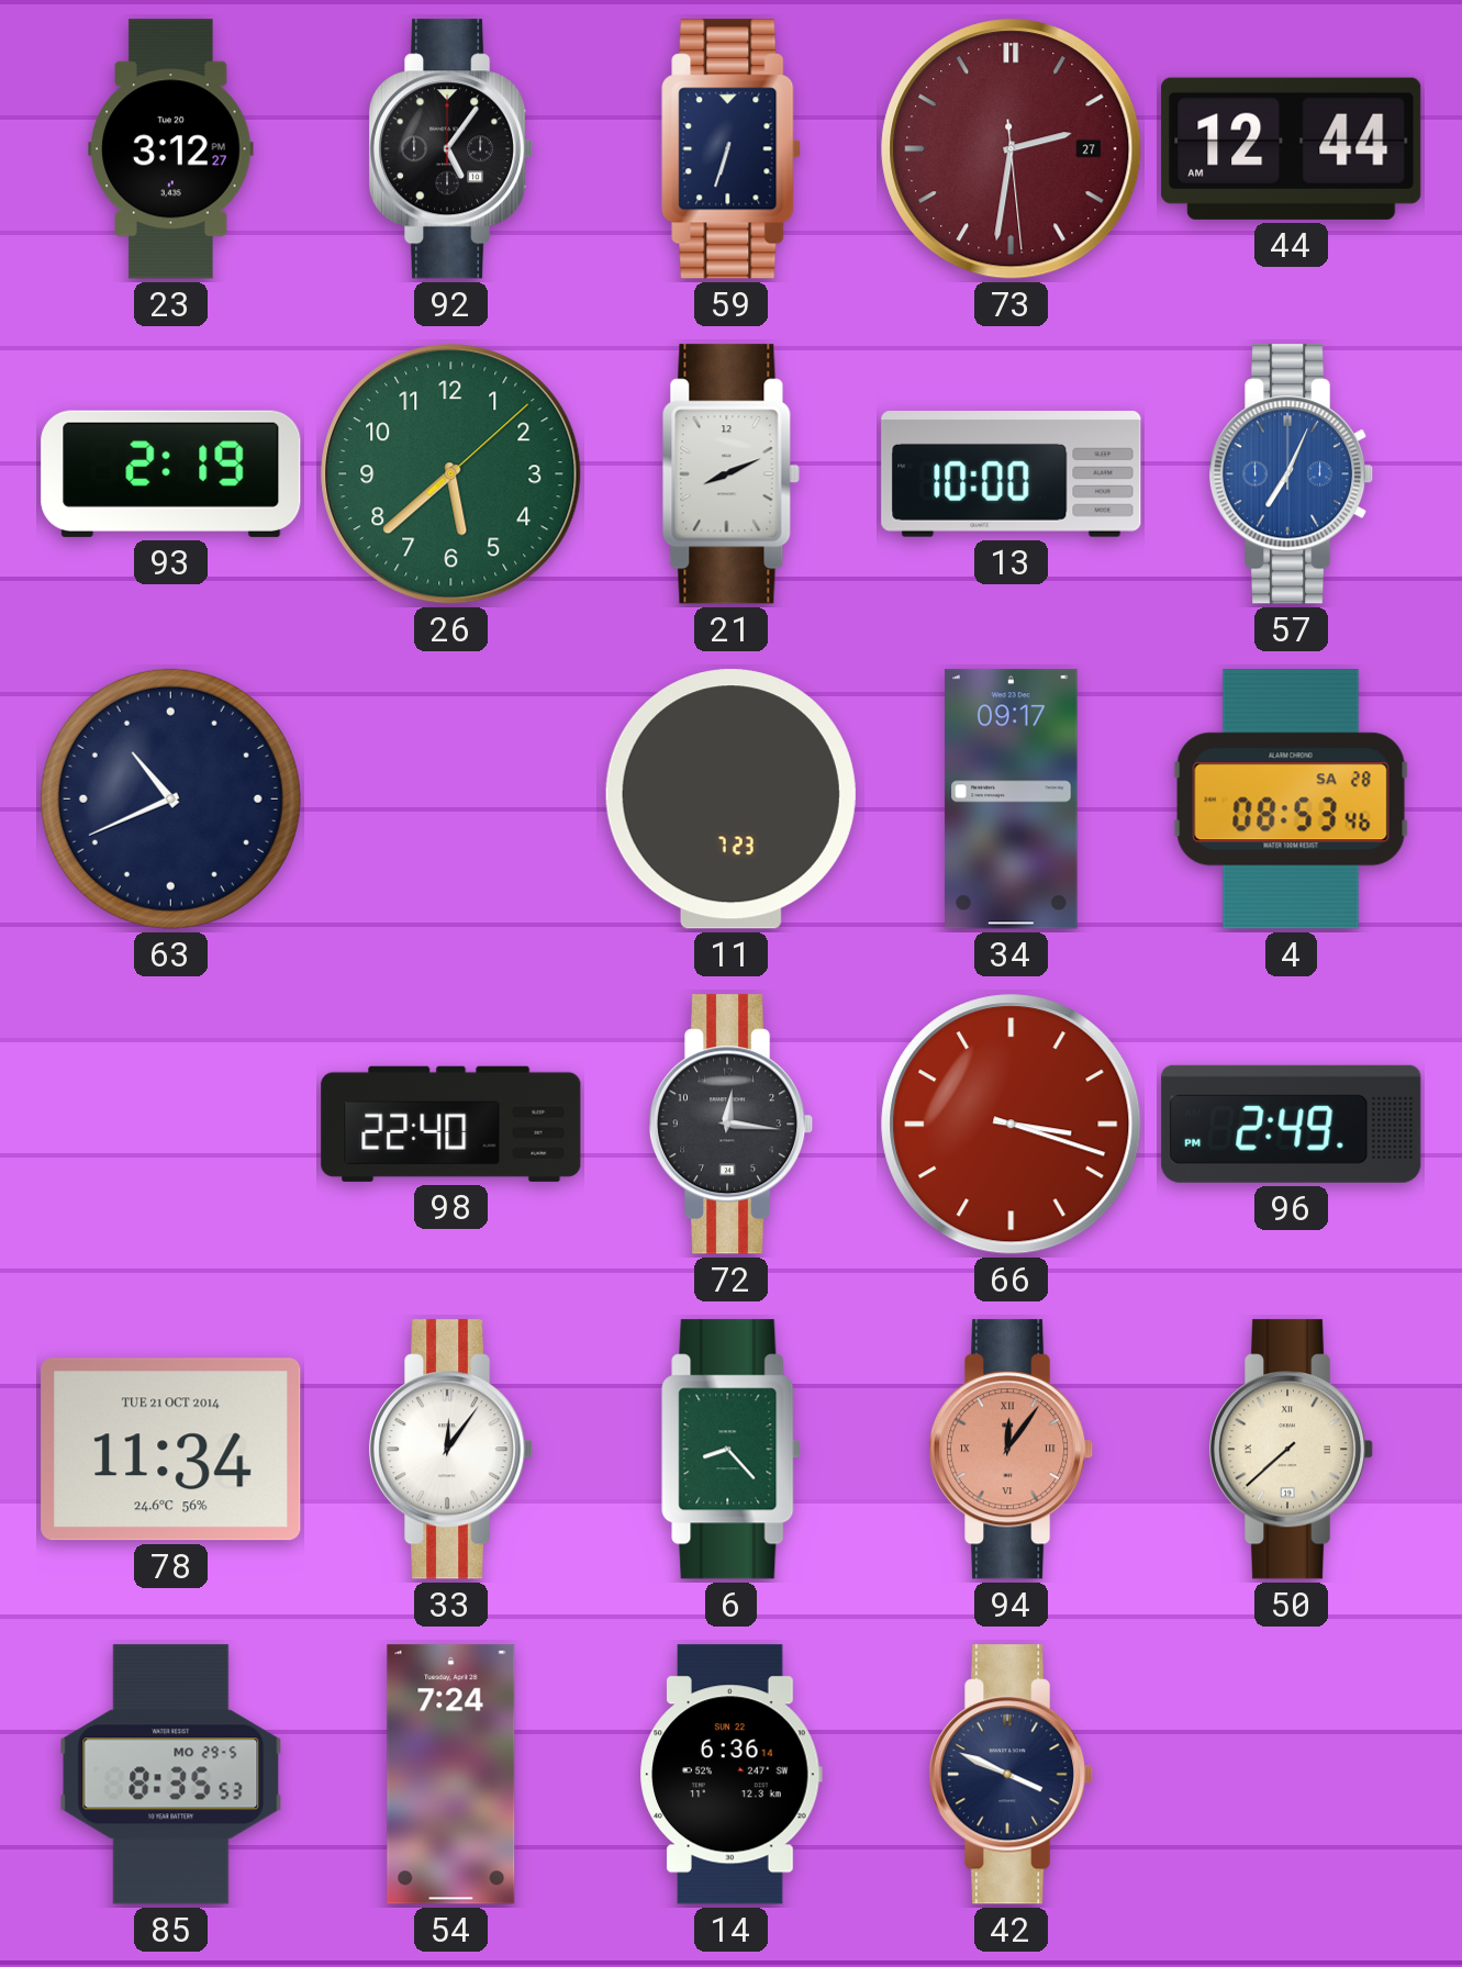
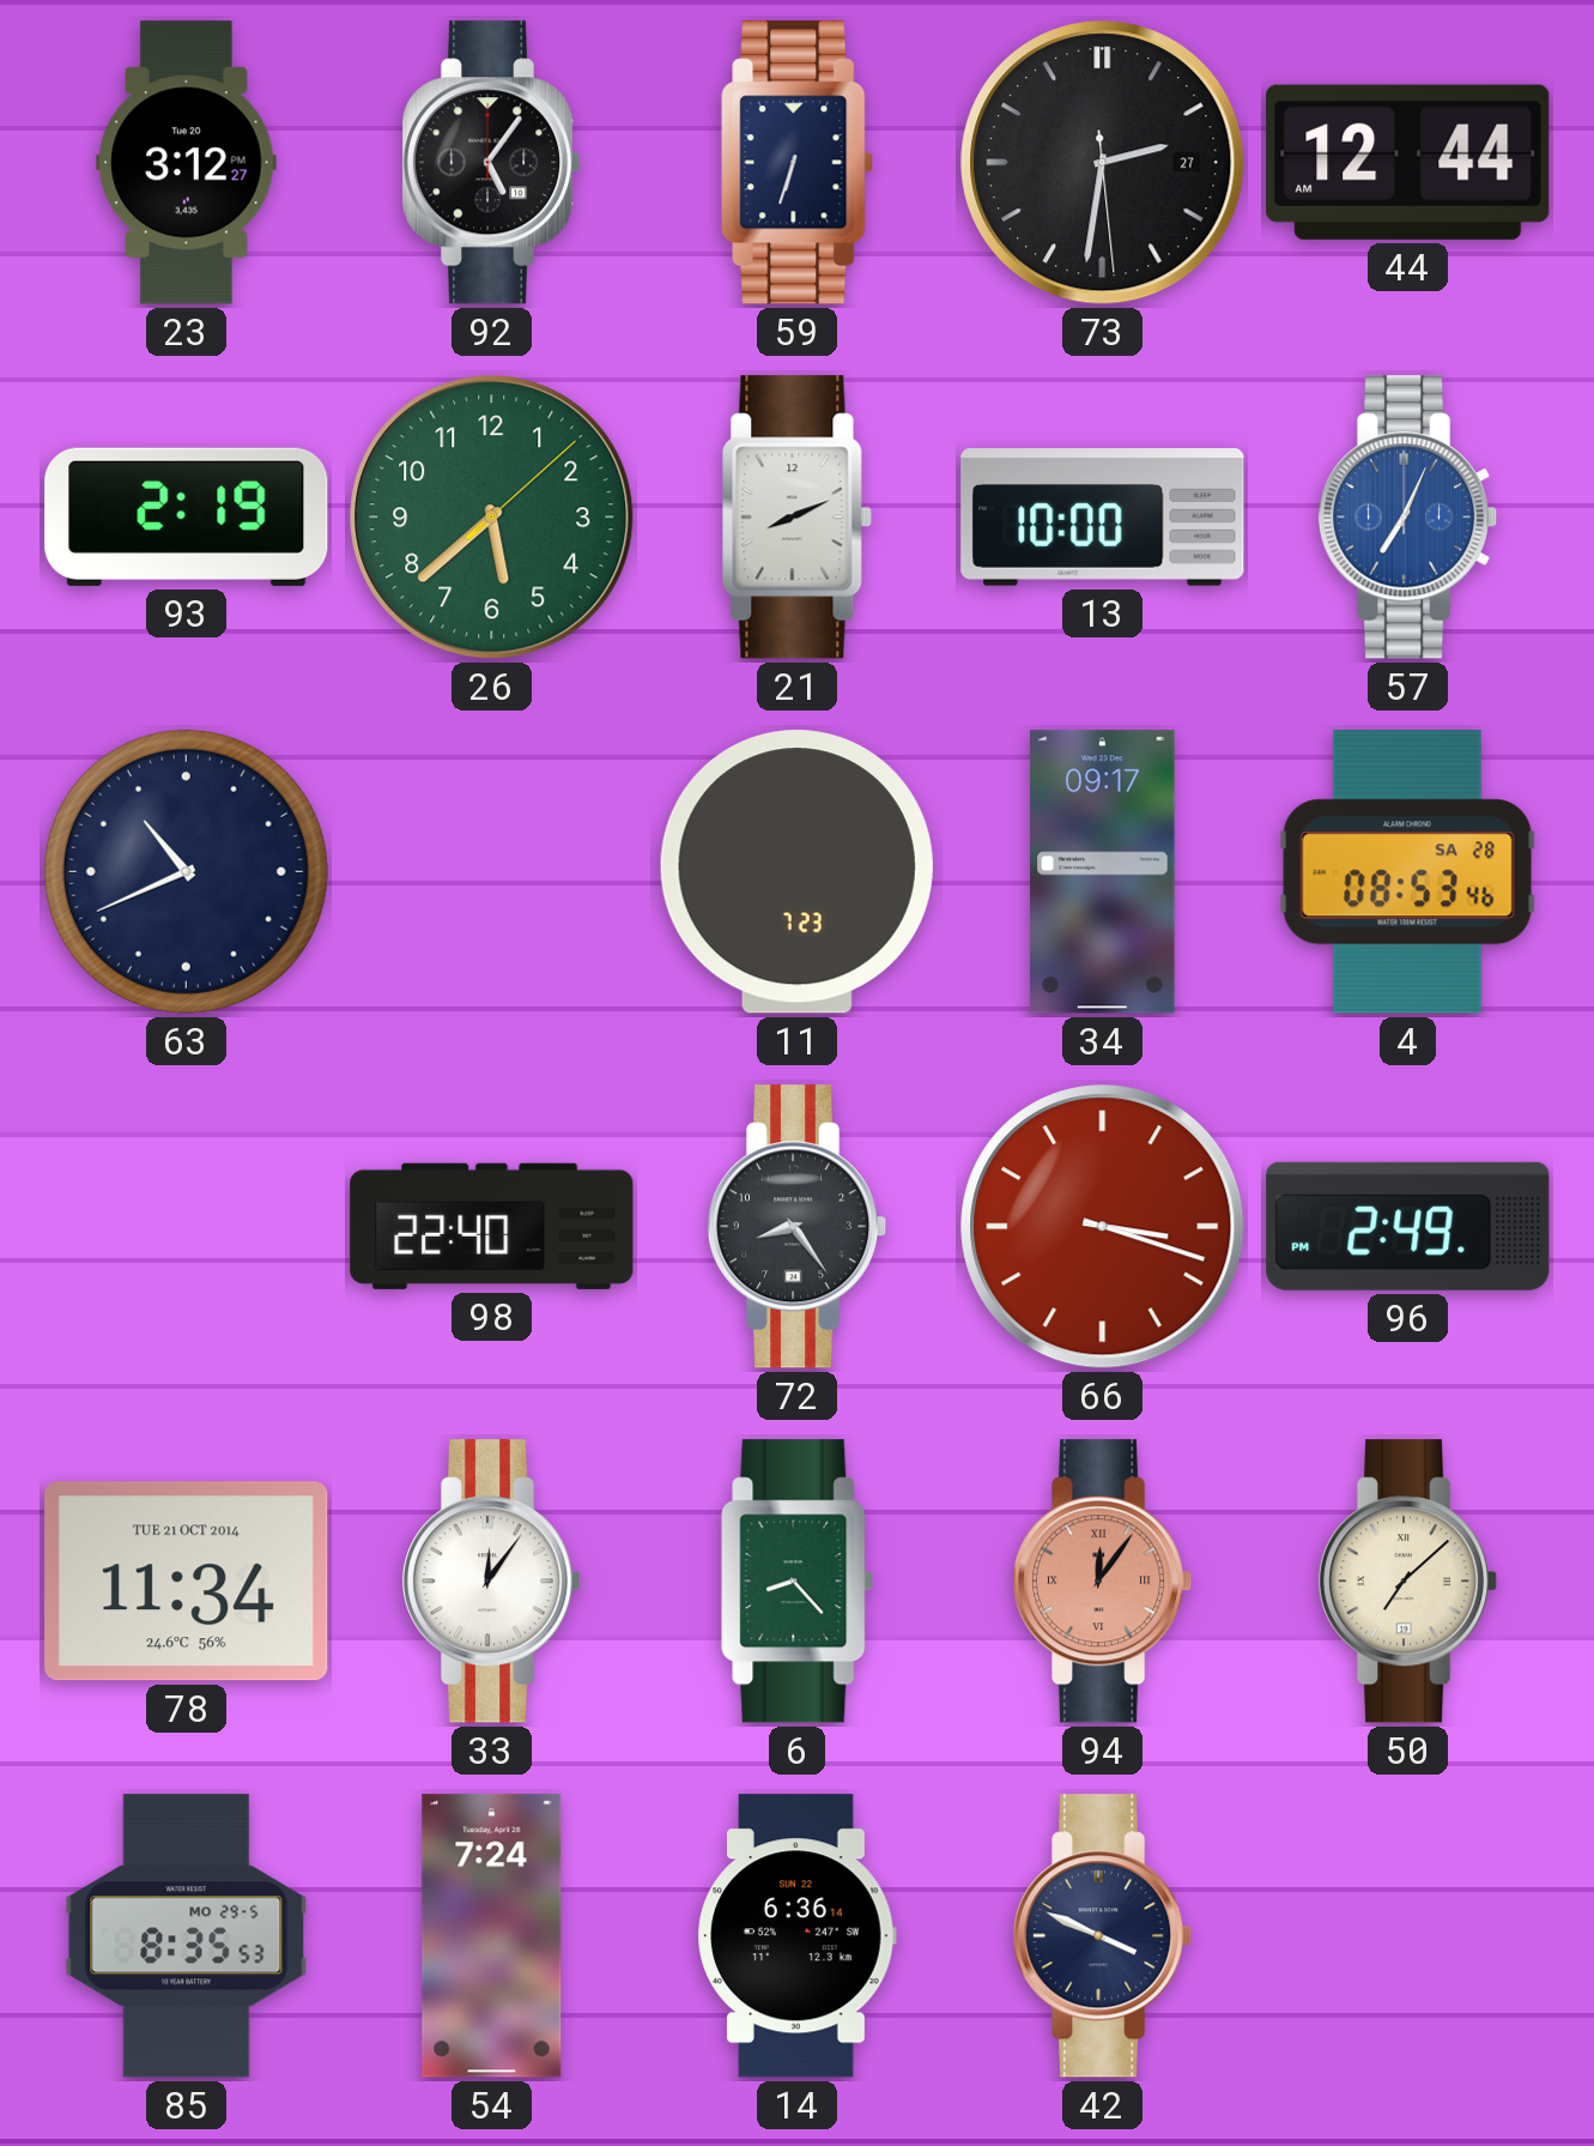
73 dial: burgundy -> black
72: 12:16 -> 8:24
50: 7:38 -> 7:08
